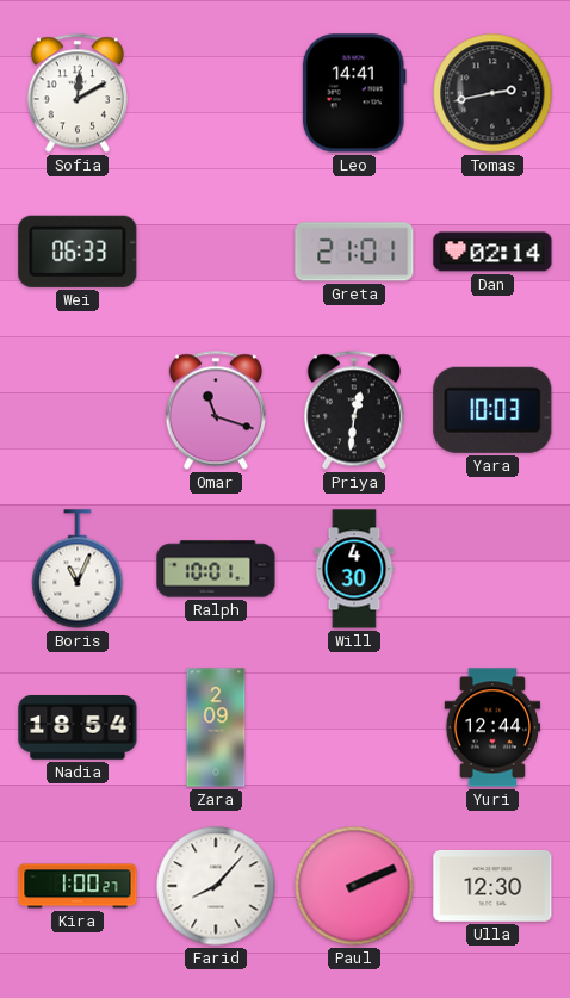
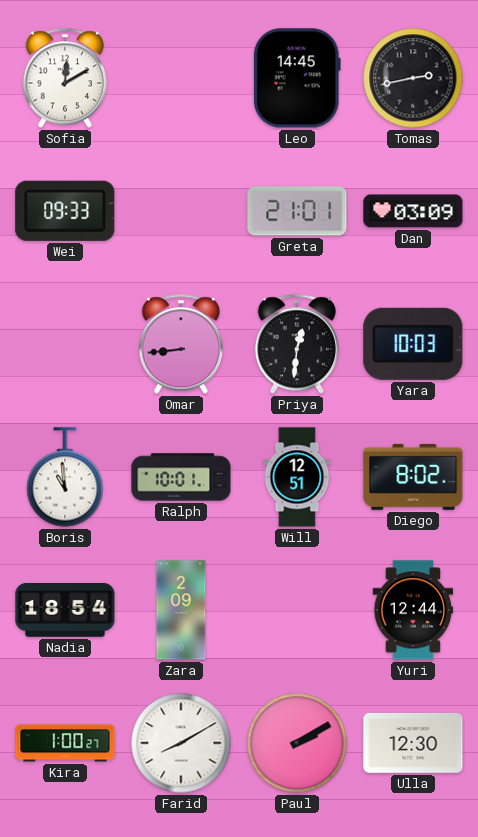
Leo: 14:41 -> 14:45
Wei: 06:33 -> 09:33
Dan: 02:14 -> 03:09
Omar: 11:18 -> 8:44
Boris: 11:04 -> 10:59
Will: 4:30 -> 12:51
Diego: none -> 8:02
Farid: 8:07 -> 8:10
Paul: 2:11 -> 2:10
